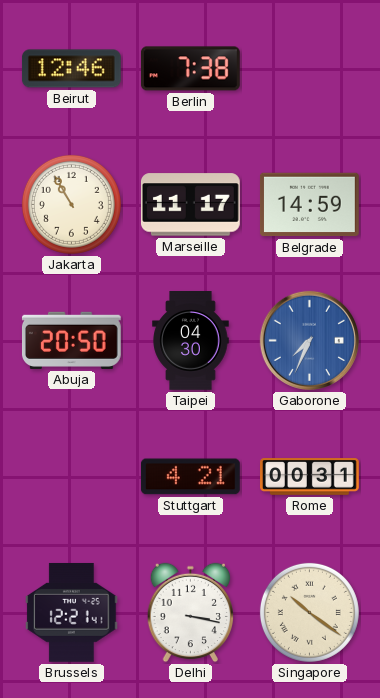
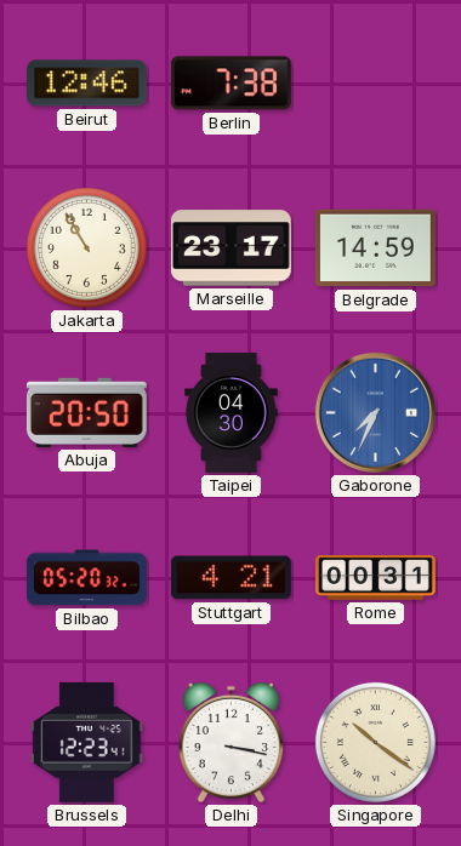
Marseille: 11:17 -> 23:17
Bilbao: none -> 05:20
Brussels: 12:21 -> 12:23
